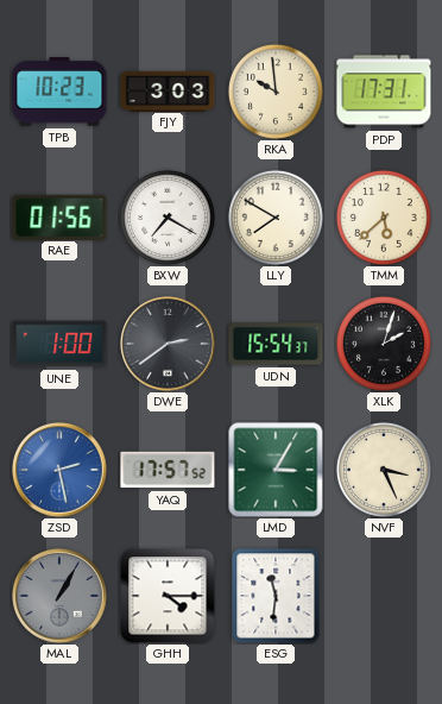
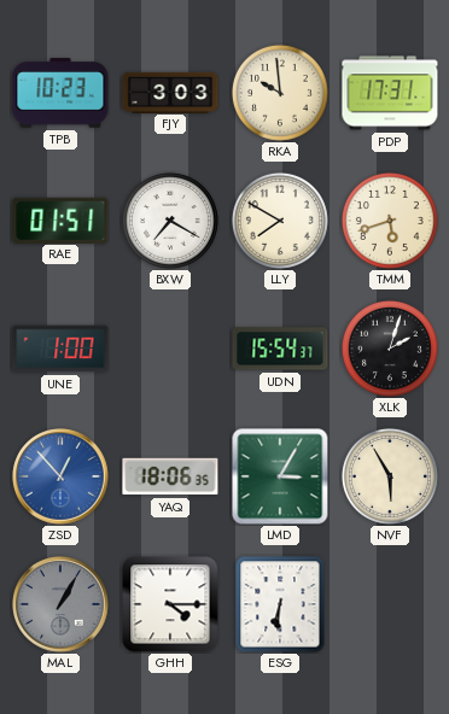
RAE: 01:56 -> 01:51
TMM: 5:38 -> 5:42
DWE: 2:39 -> none
ZSD: 2:28 -> 12:53
YAQ: 17:57 -> 18:06
NVF: 3:26 -> 5:55
ESG: 11:31 -> 6:31
